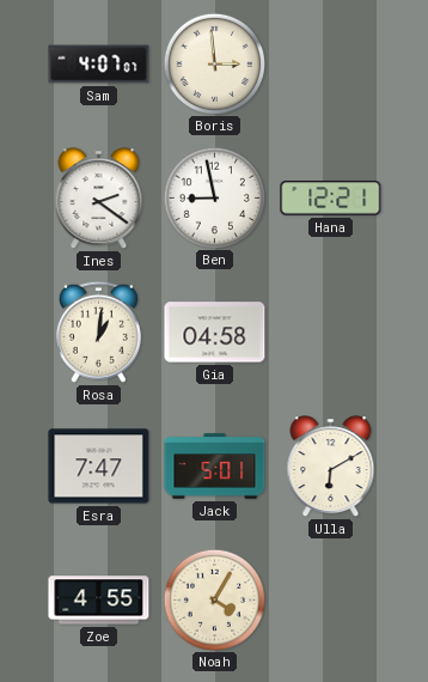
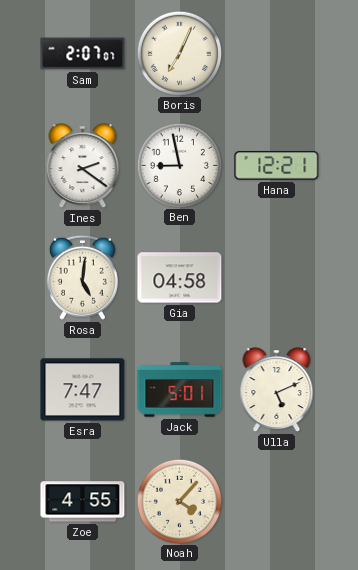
Sam: 4:07 -> 2:07
Boris: 2:59 -> 7:04
Rosa: 1:01 -> 5:01
Ulla: 6:10 -> 5:11
Noah: 4:05 -> 4:07
